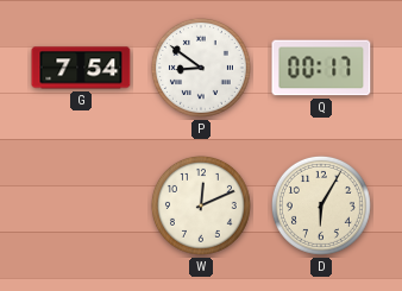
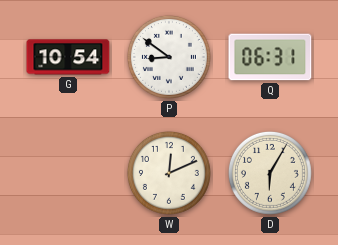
G: 7:54 -> 10:54
Q: 00:17 -> 06:31
